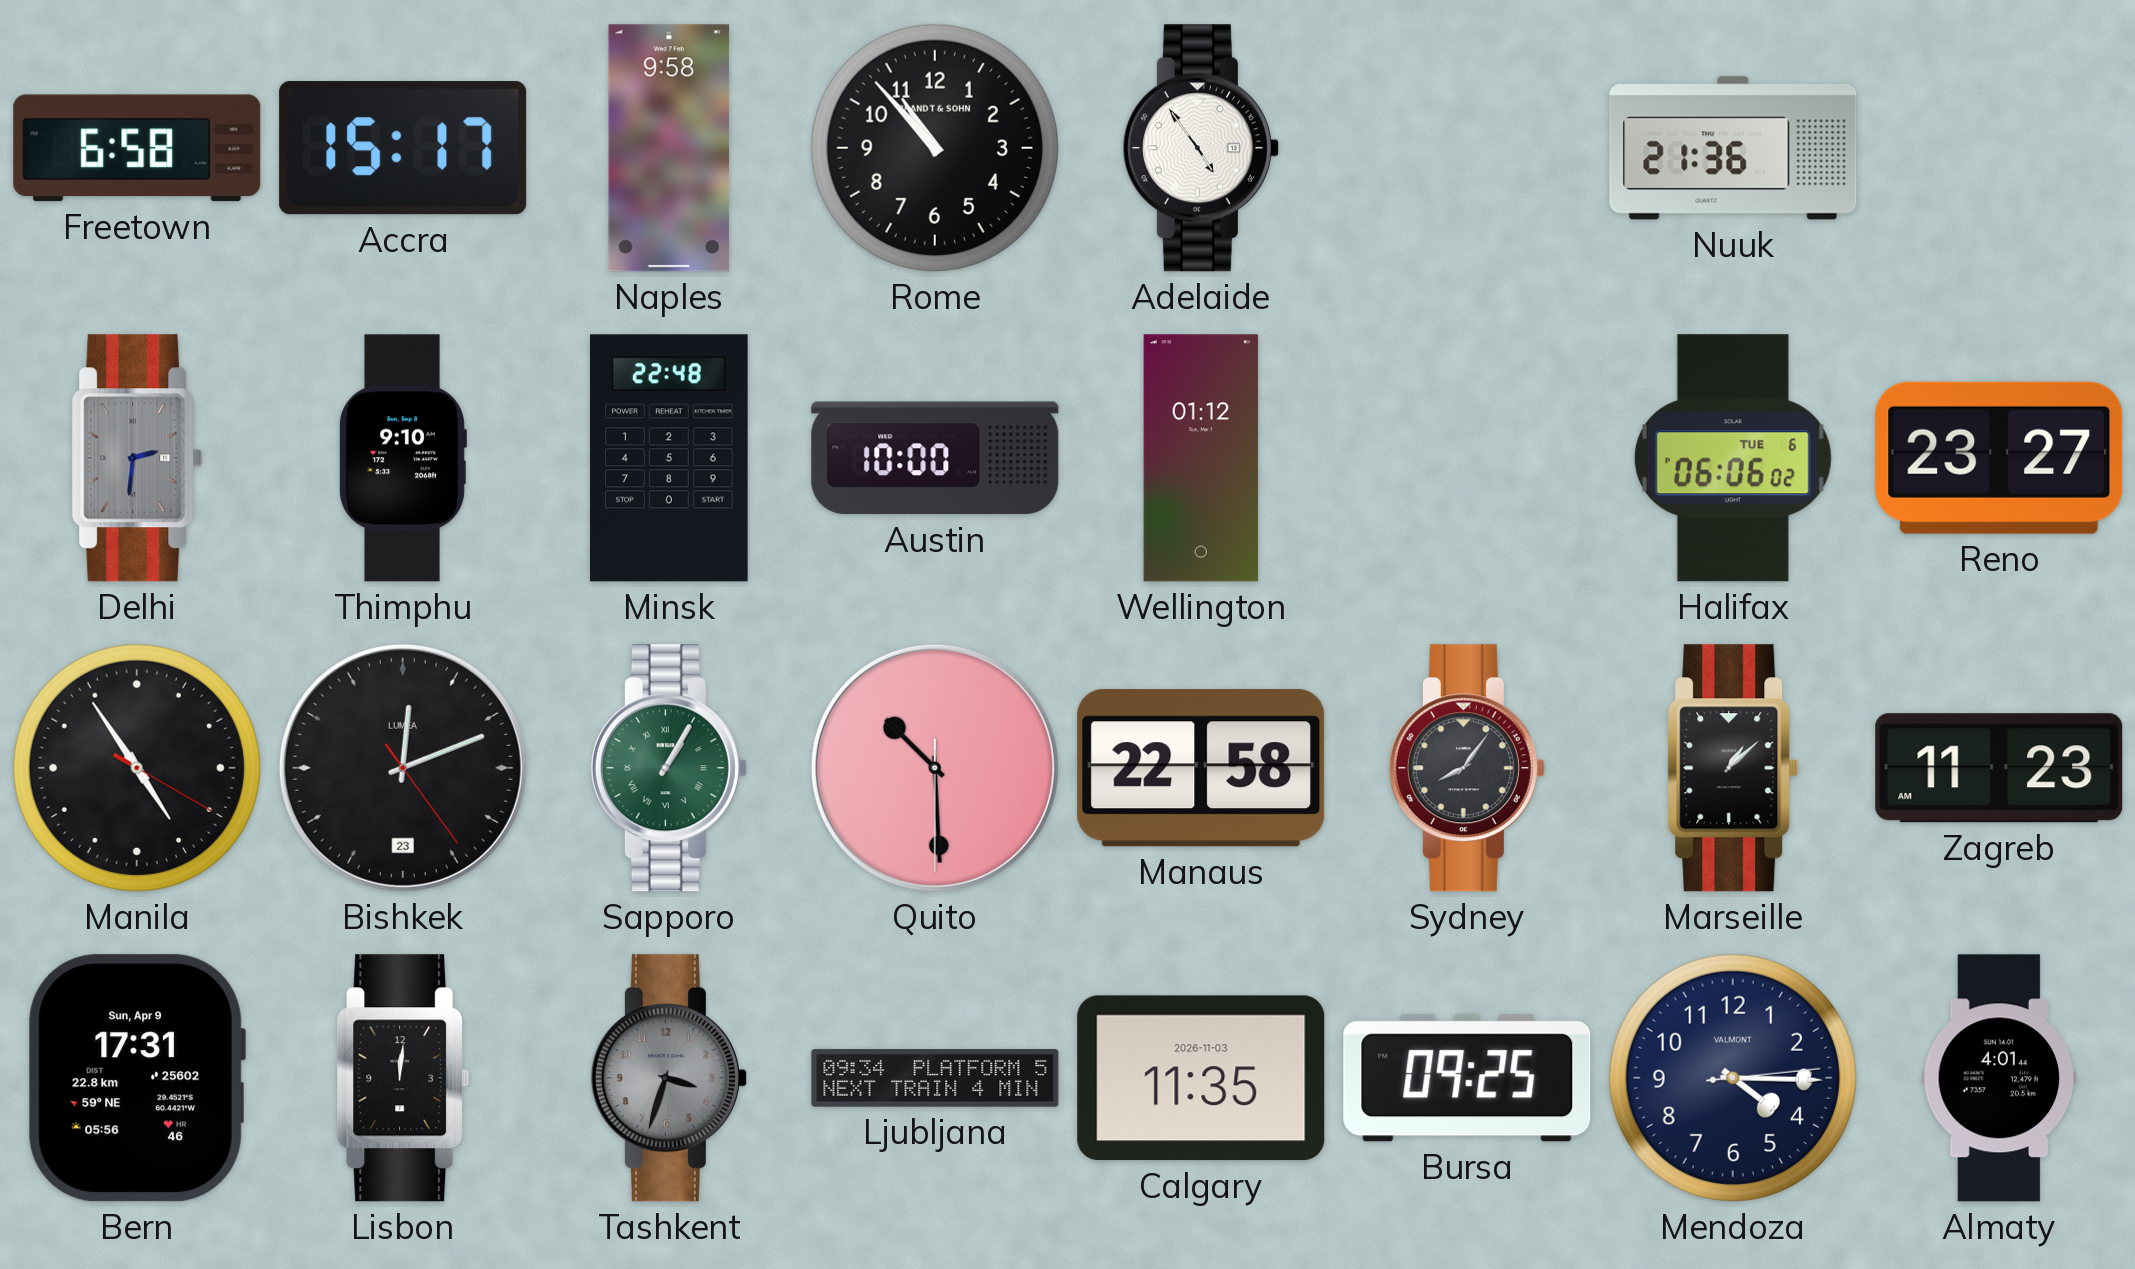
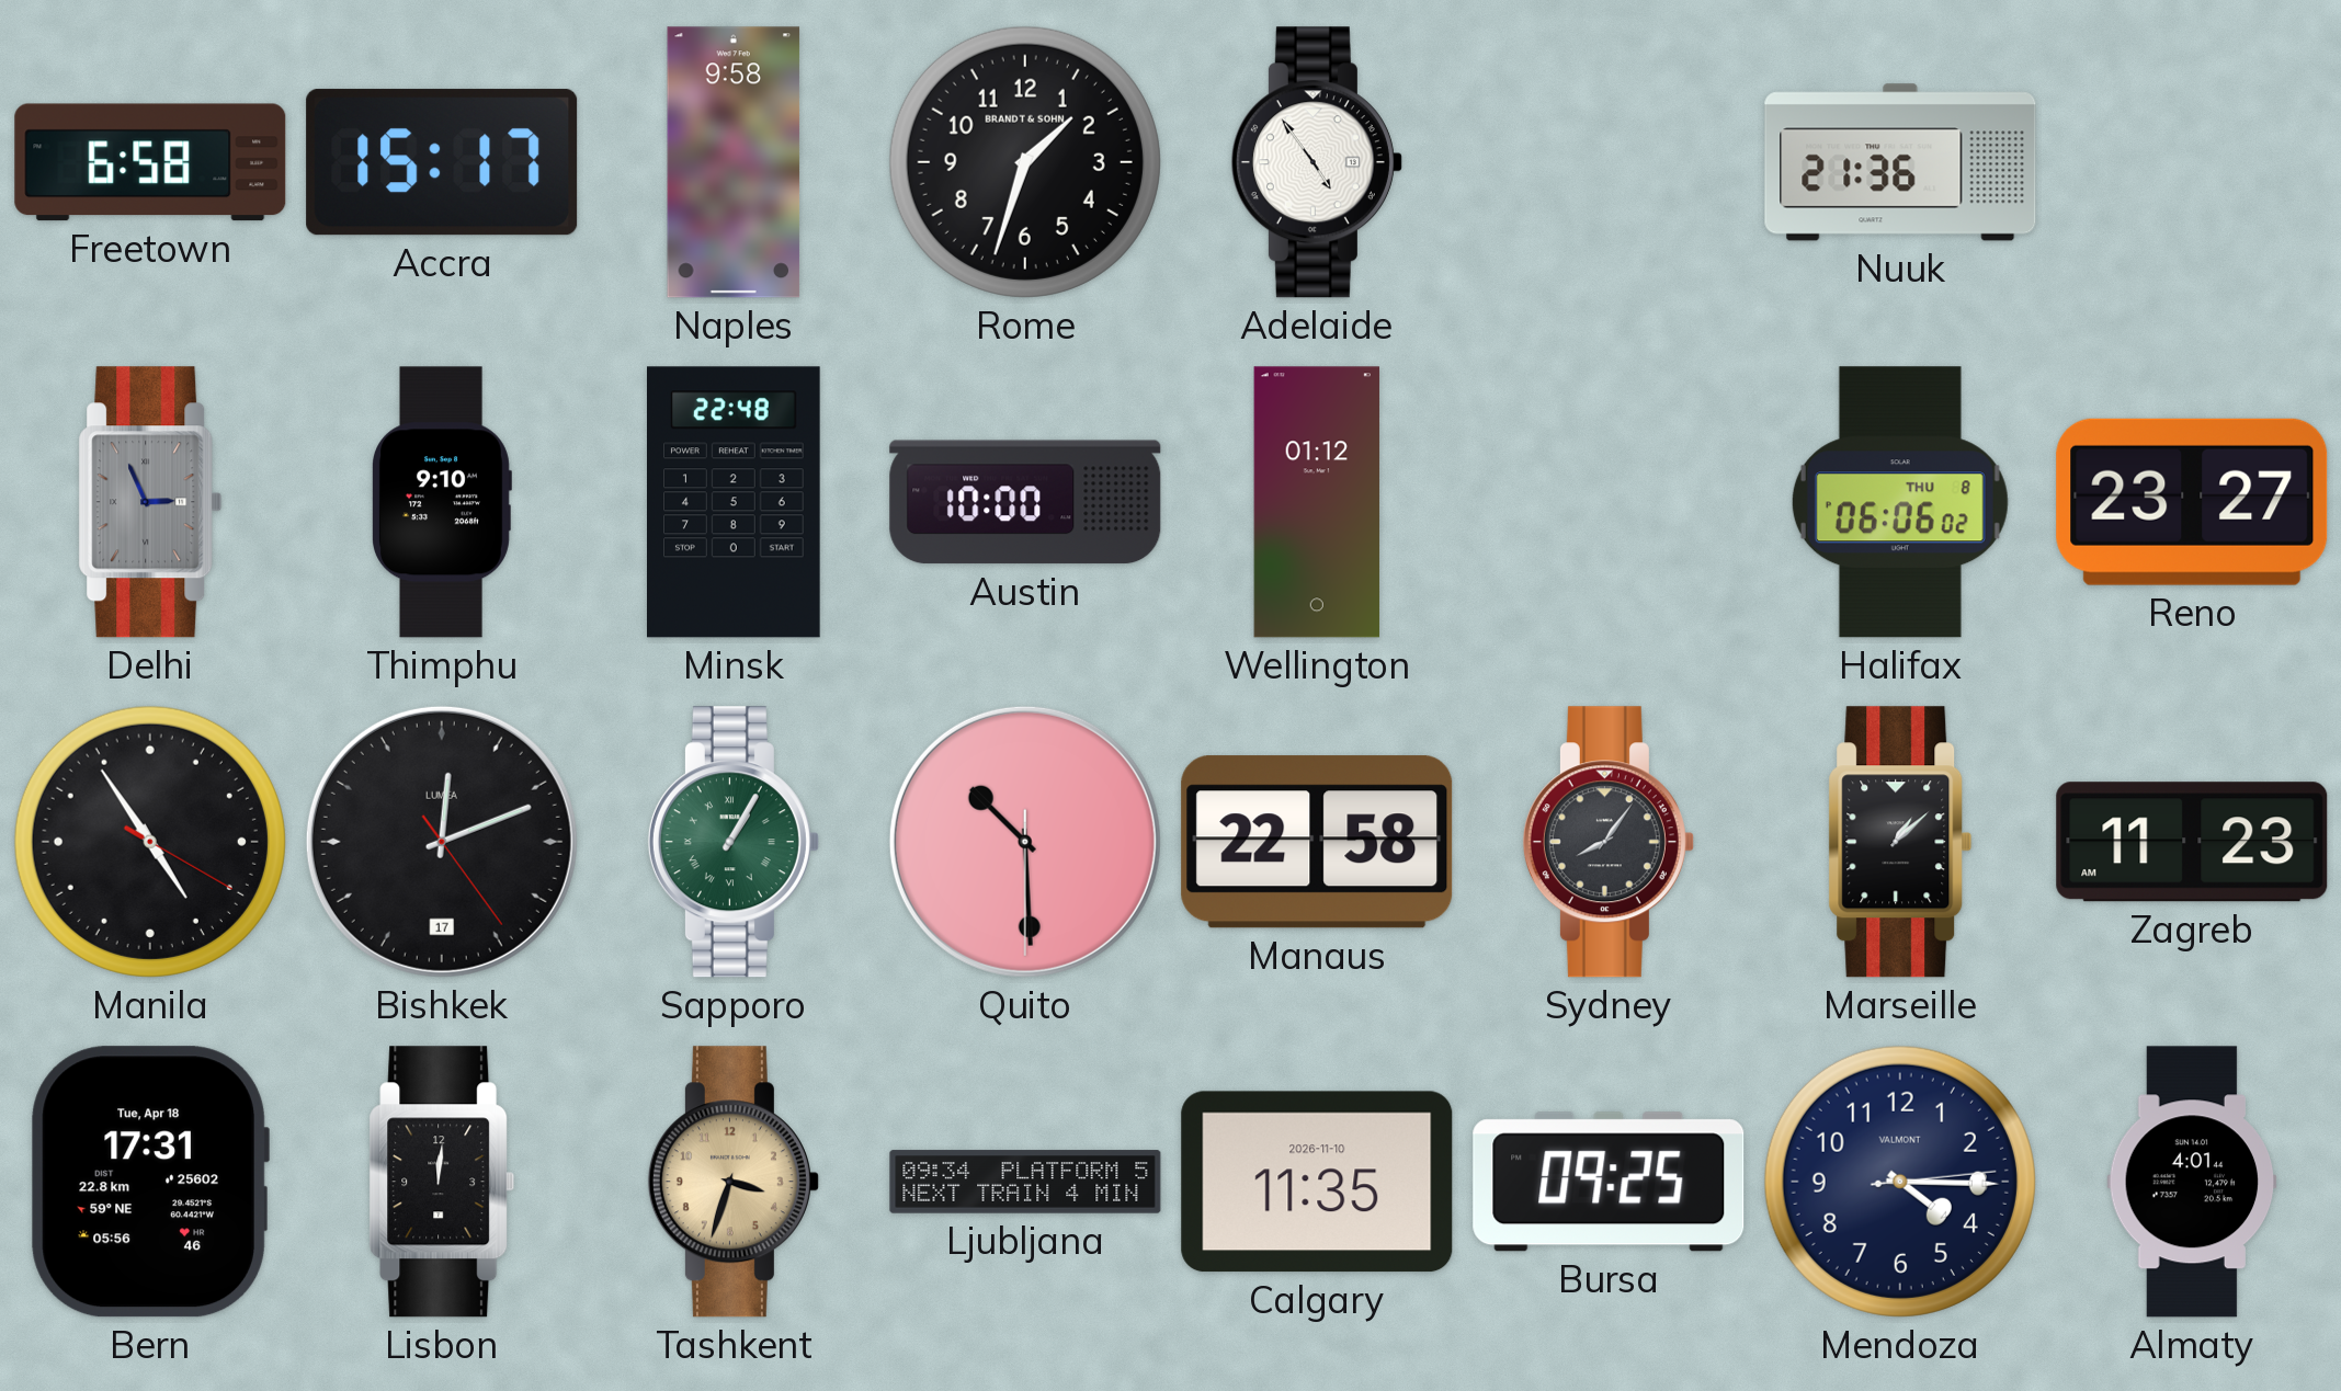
Rome: 10:53 -> 1:33
Delhi: 2:31 -> 2:56
Halifax date: TUE 6 -> THU 8
Bishkek date: 23 -> 17
Bern date: Sun, Apr 9 -> Tue, Apr 18
Tashkent dial: grey -> champagne
Calgary date: 2026-11-03 -> 2026-11-10
